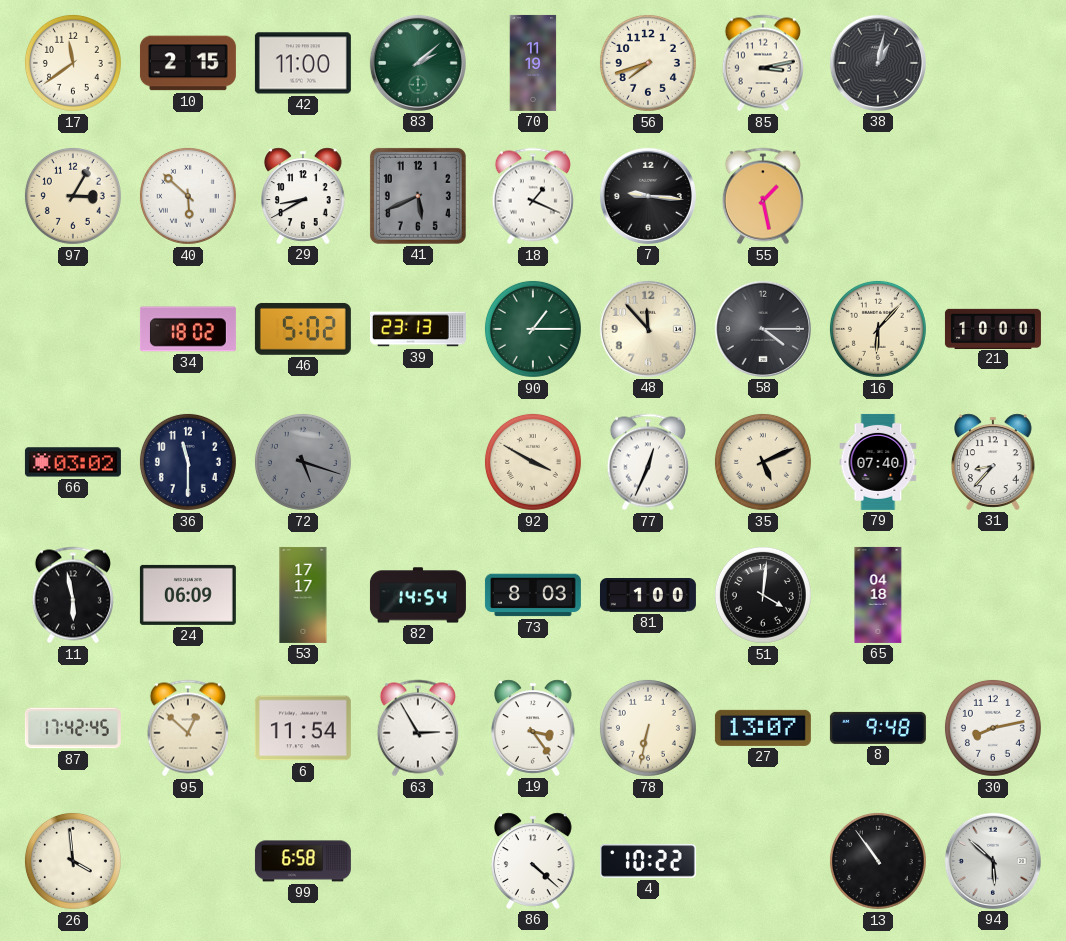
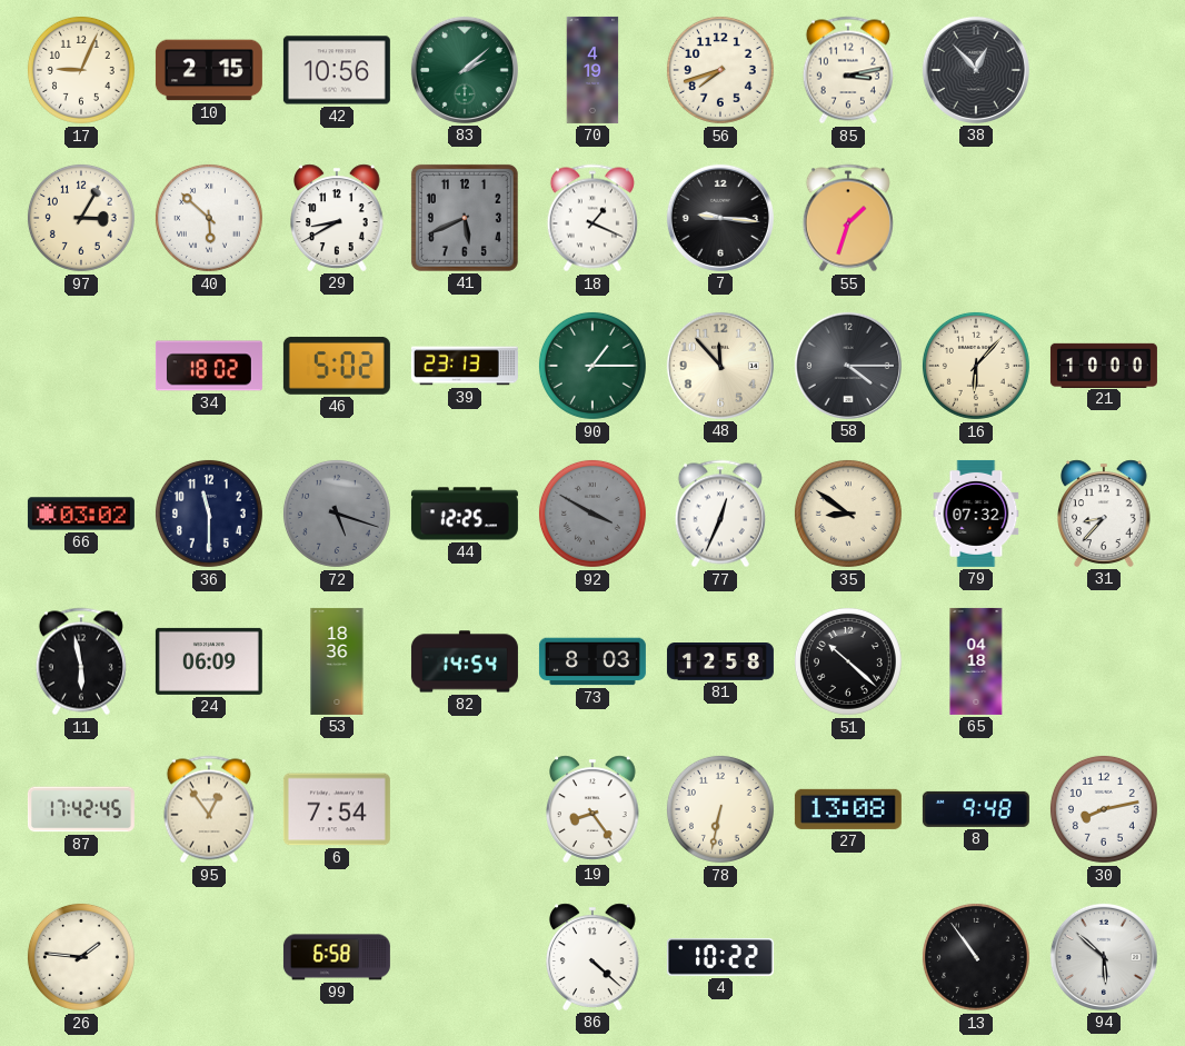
17: 11:39 -> 9:04
42: 11:00 -> 10:56
70: 11:19 -> 4:19
38: 1:02 -> 12:53
55: 1:28 -> 1:33
44: none -> 12:25
92 dial: cream -> grey
35: 5:11 -> 8:51
79: 07:40 -> 07:32
53: 17:17 -> 18:36
81: 1:00 -> 12:58
51: 4:01 -> 10:22
95: 12:52 -> 12:54
6: 11:54 -> 7:54
63: 2:55 -> none
19: 3:24 -> 8:24
27: 13:07 -> 13:08
26: 3:59 -> 1:46
